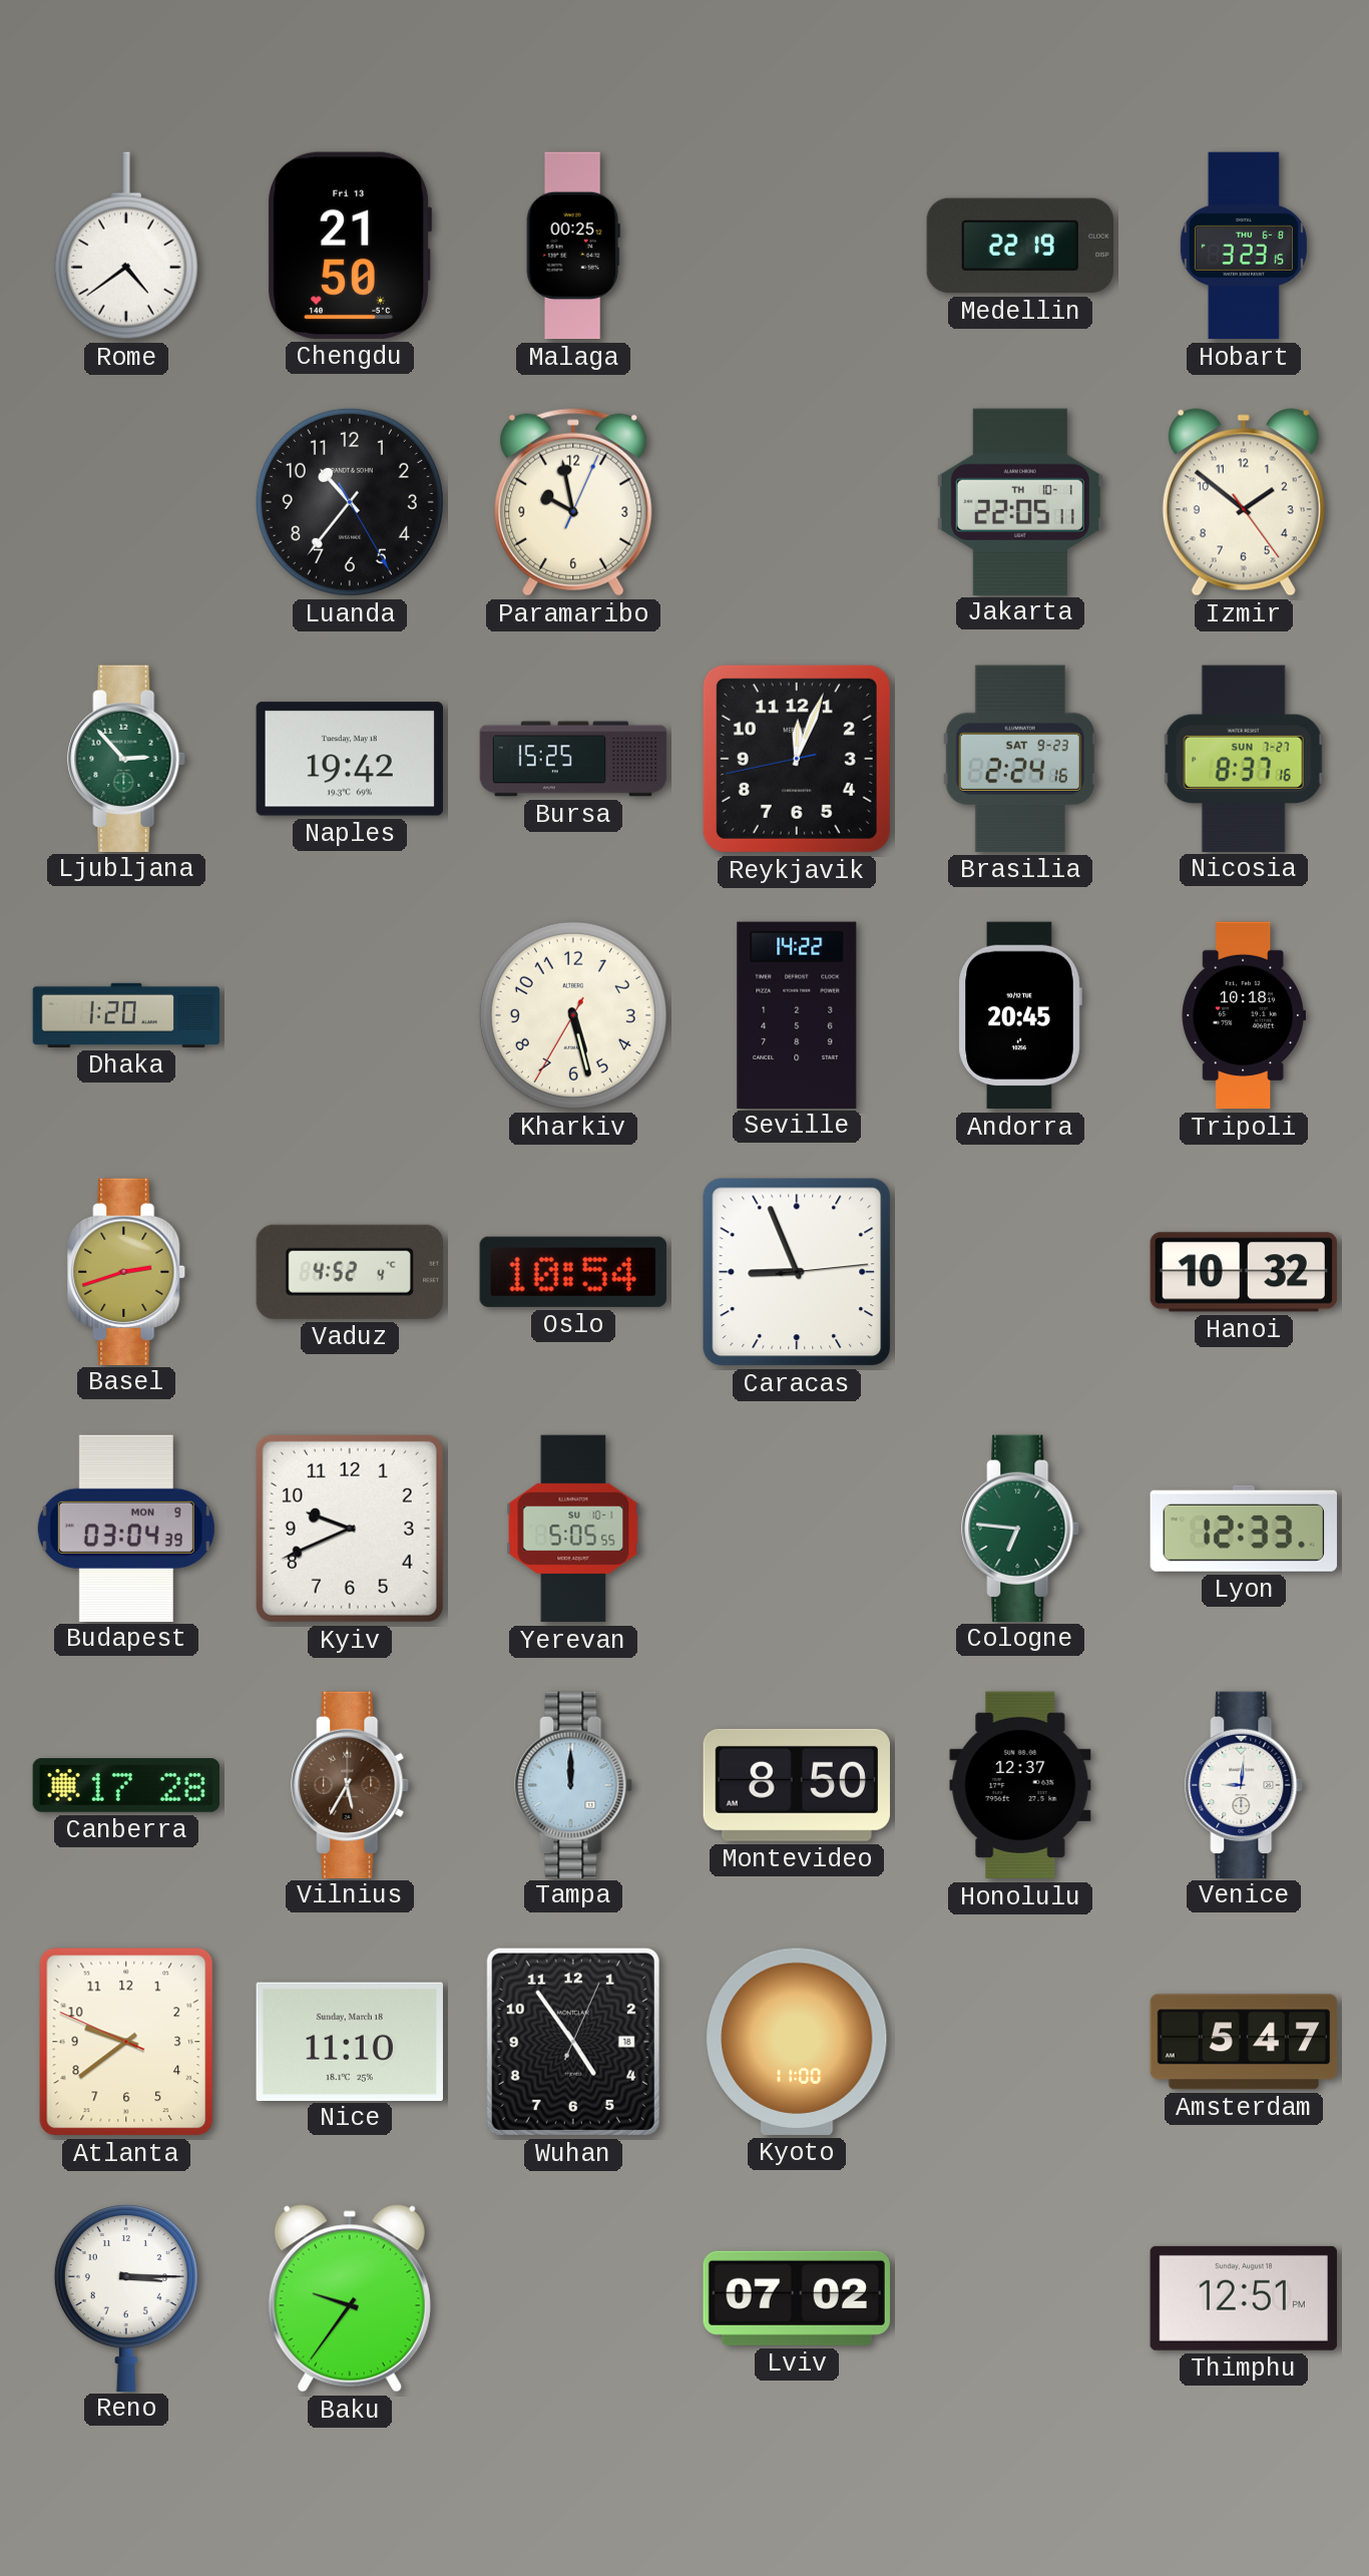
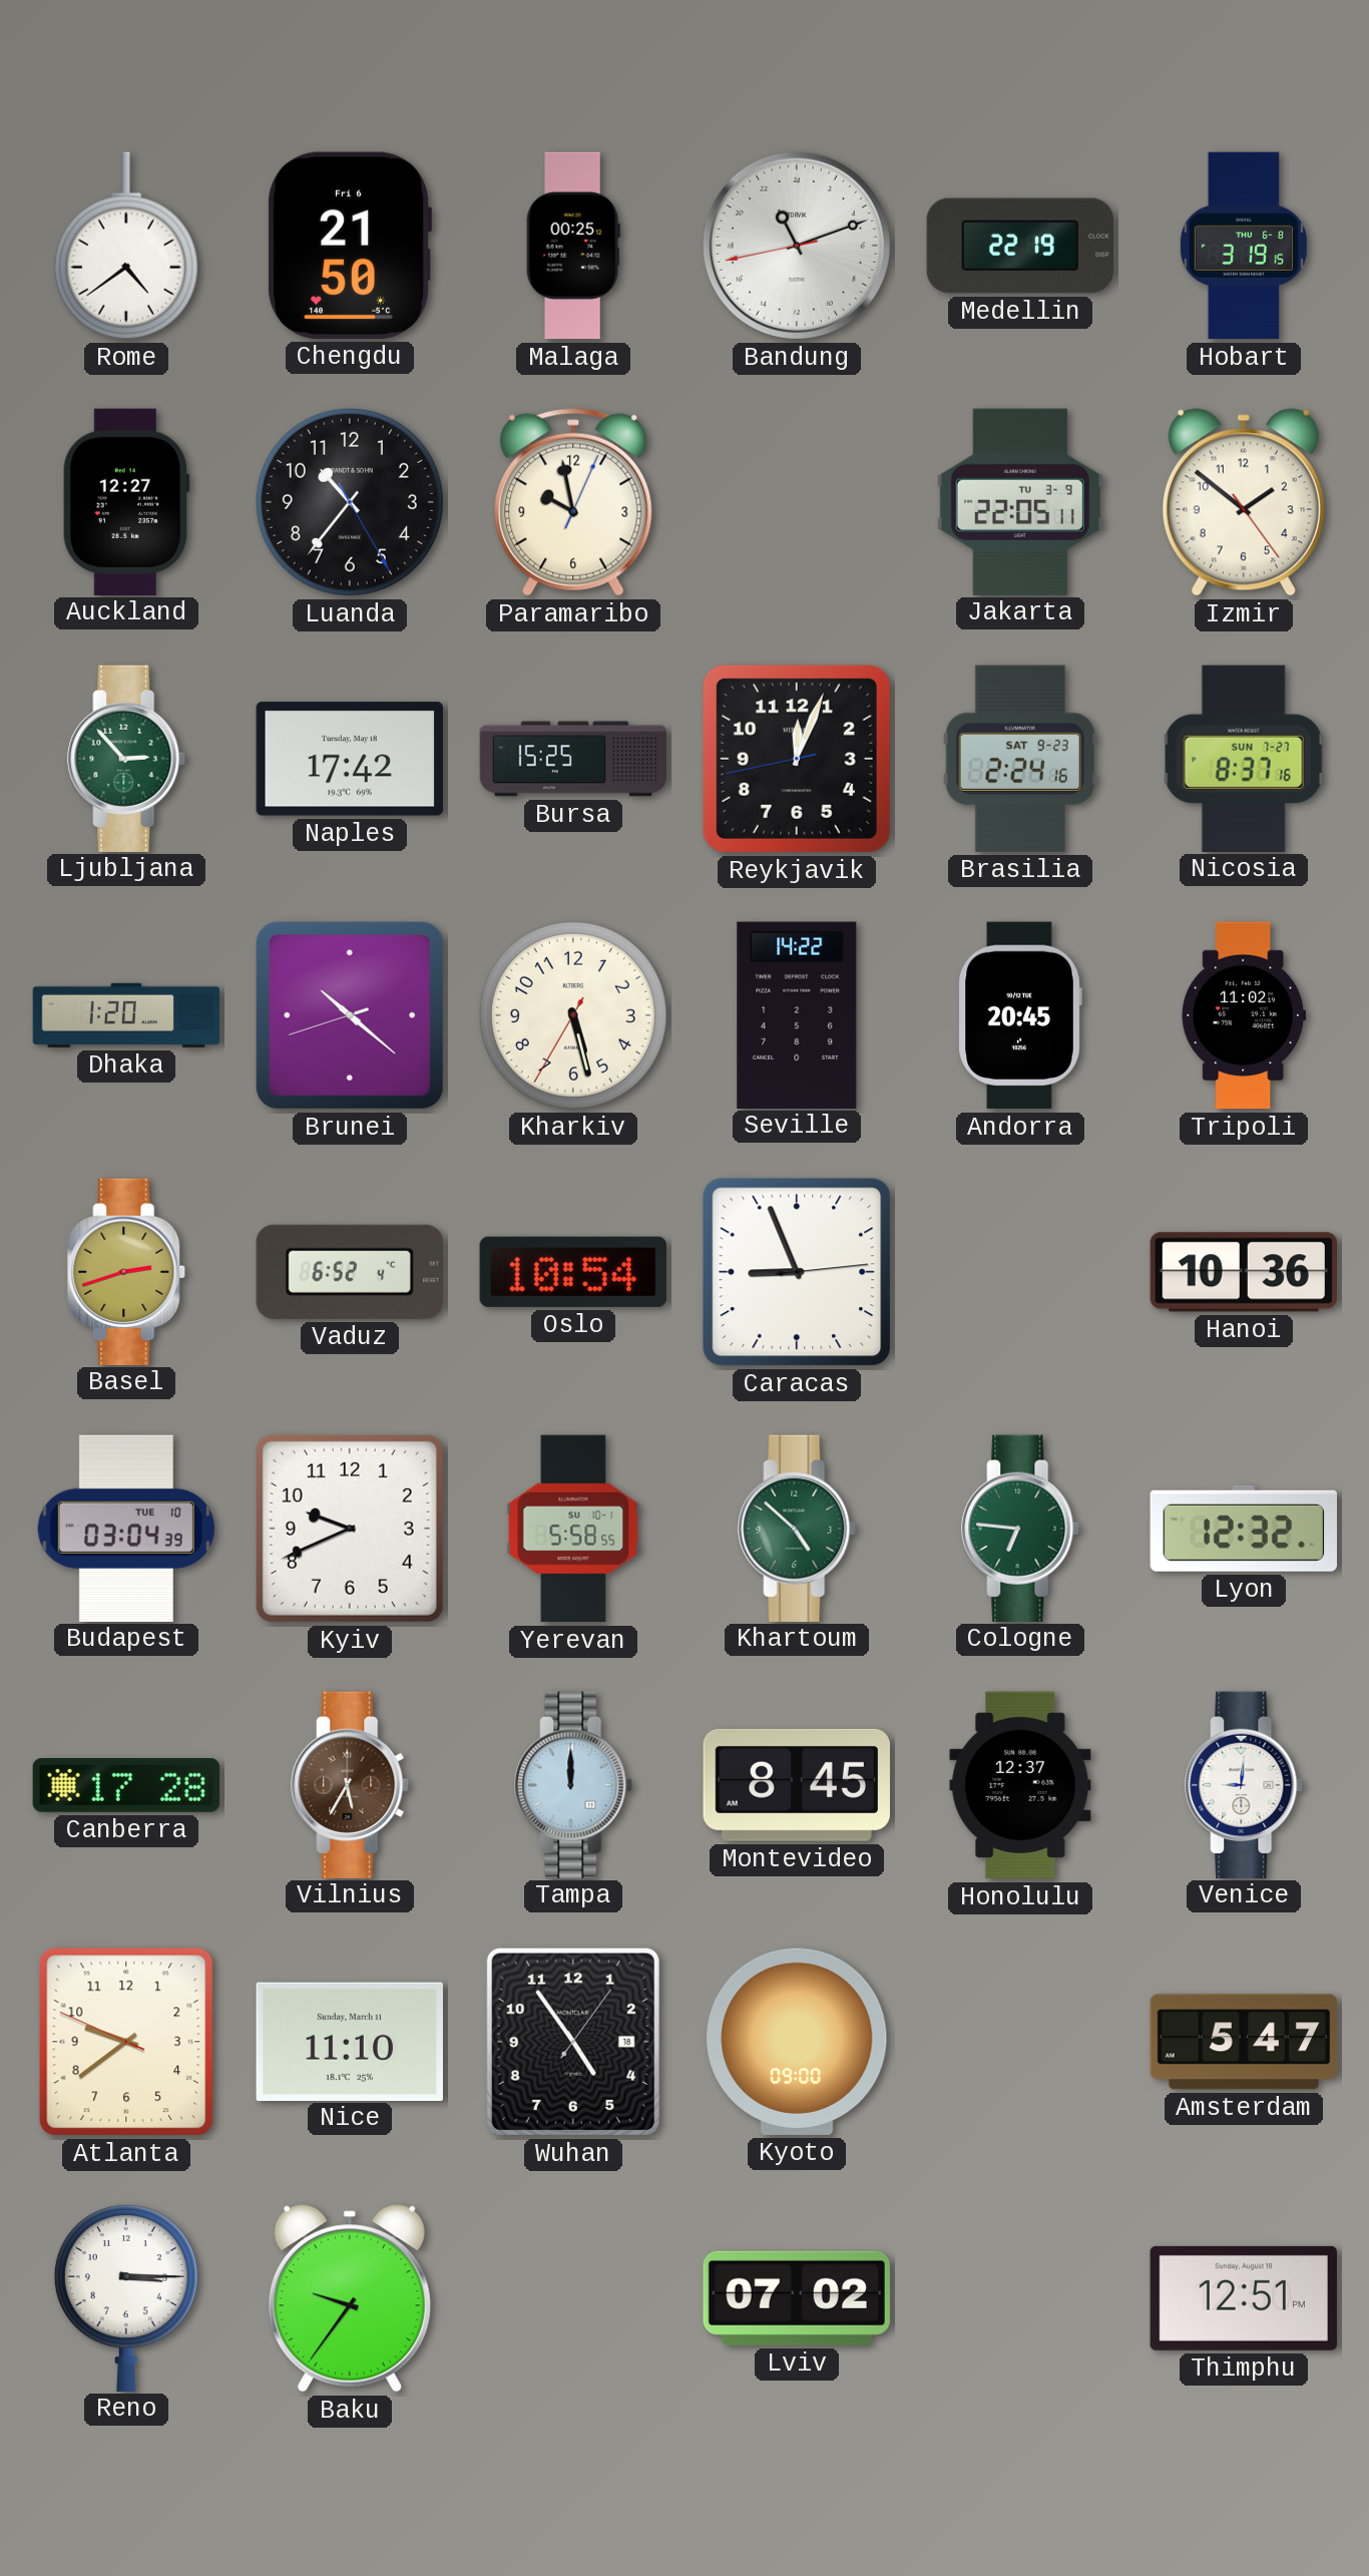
Chengdu date: Fri 13 -> Fri 6
Bandung: none -> 22:11
Hobart: 3:23 -> 3:19
Auckland: none -> 12:27
Jakarta date: TH 10-1 -> TU 3-9
Naples: 19:42 -> 17:42
Brunei: none -> 10:21
Tripoli: 10:18 -> 11:02
Vaduz: 4:52 -> 6:52
Hanoi: 10:32 -> 10:36
Budapest date: MON 9 -> TUE 10
Yerevan: 5:05 -> 5:58
Khartoum: none -> 4:52
Lyon: 12:33 -> 12:32
Montevideo: 8:50 -> 8:45
Nice date: Sunday, March 18 -> Sunday, March 11
Wuhan: 4:54:04 -> 4:54:06
Kyoto: 11:00 -> 09:00
